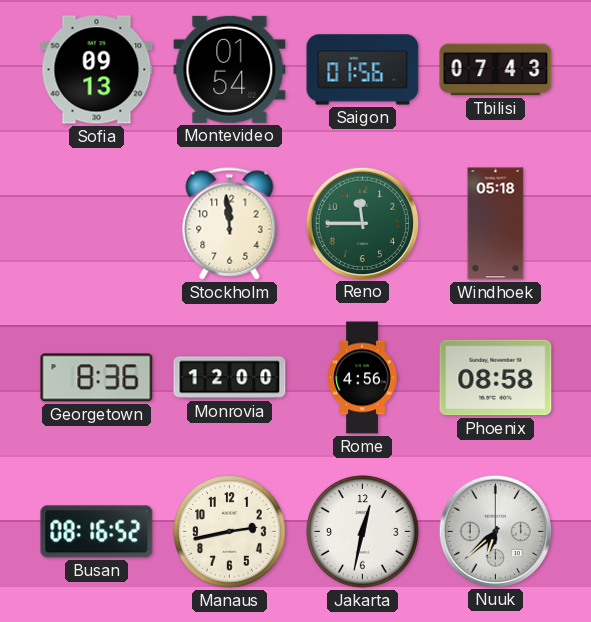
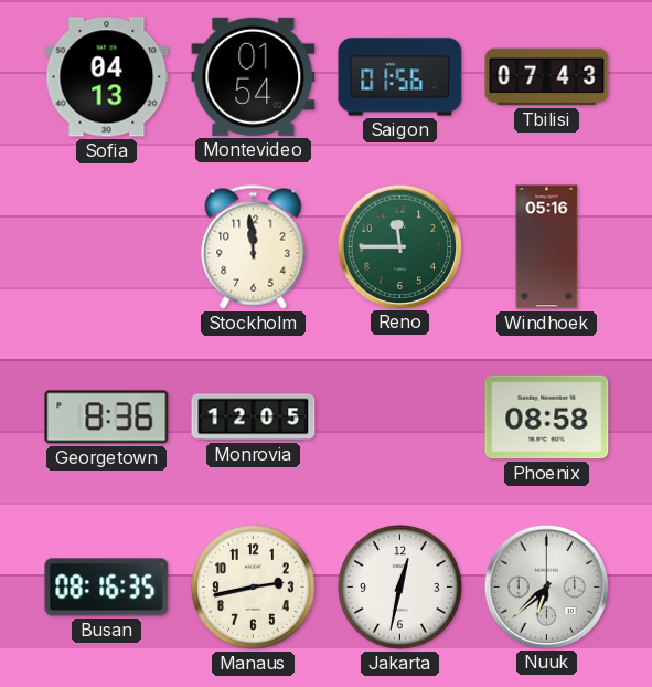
Sofia: 09:13 -> 04:13
Windhoek: 05:18 -> 05:16
Monrovia: 12:00 -> 12:05
Rome: 4:56 -> none
Busan: 08:16:52 -> 08:16:35
